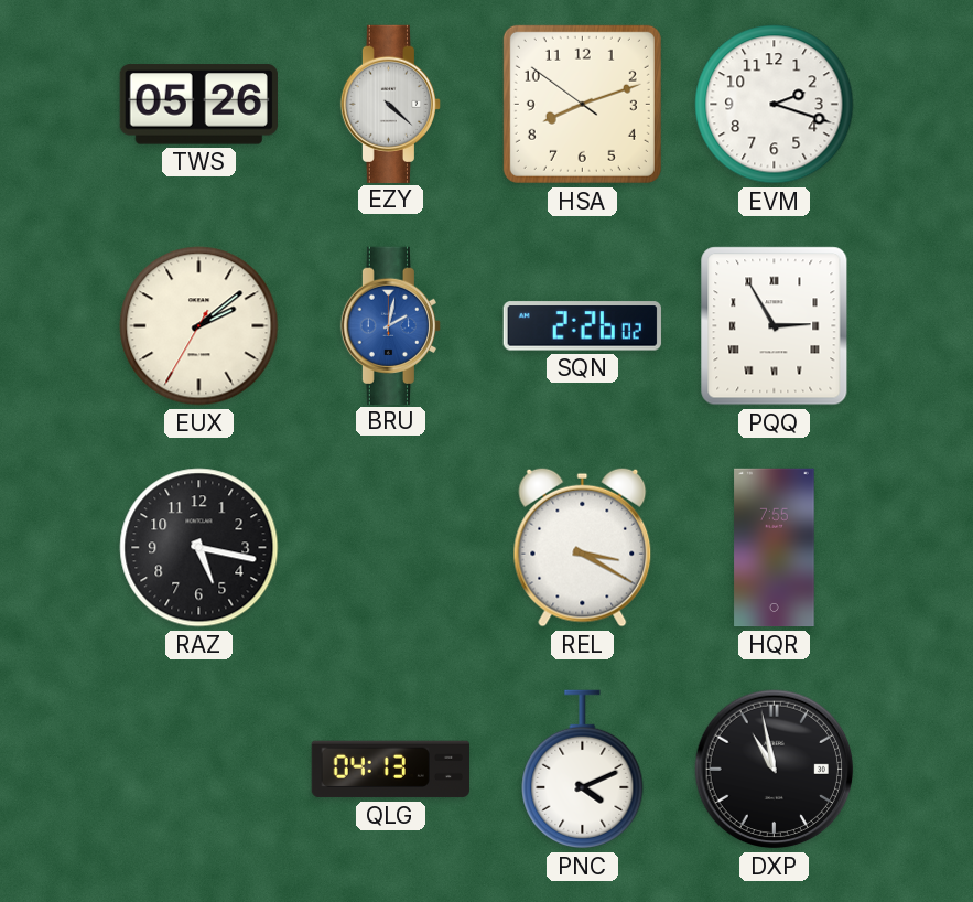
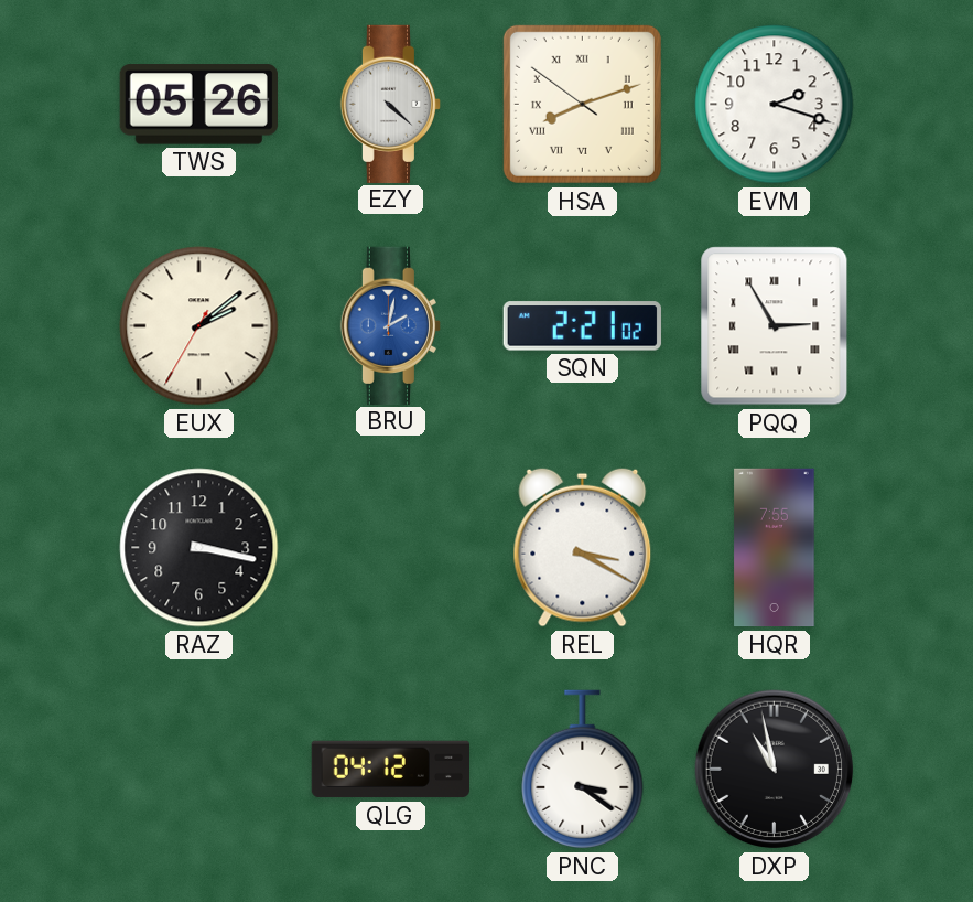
HSA numerals: Arabic -> Roman
SQN: 2:26 -> 2:21
RAZ: 5:17 -> 3:17
QLG: 04:13 -> 04:12
PNC: 4:11 -> 3:21
